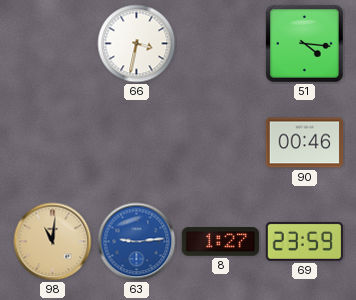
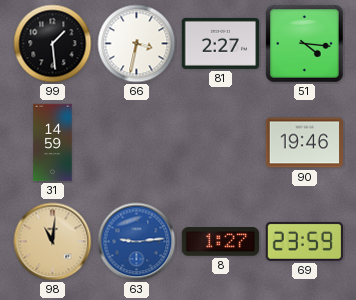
99: none -> 1:29
81: none -> 2:27
31: none -> 14:59
90: 00:46 -> 19:46
